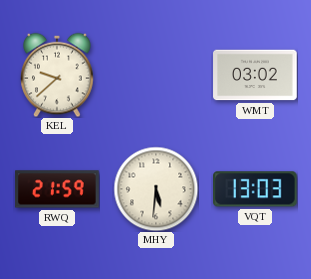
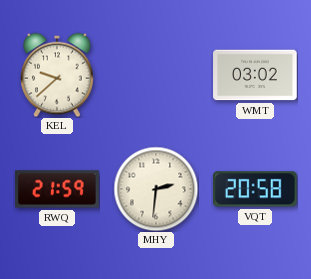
MHY: 5:31 -> 2:31
VQT: 13:03 -> 20:58
